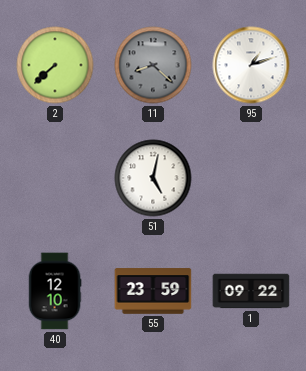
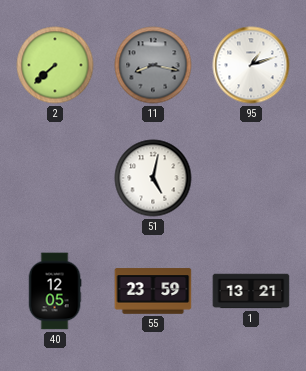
11: 8:22 -> 8:17
40: 12:10 -> 12:05
1: 09:22 -> 13:21
